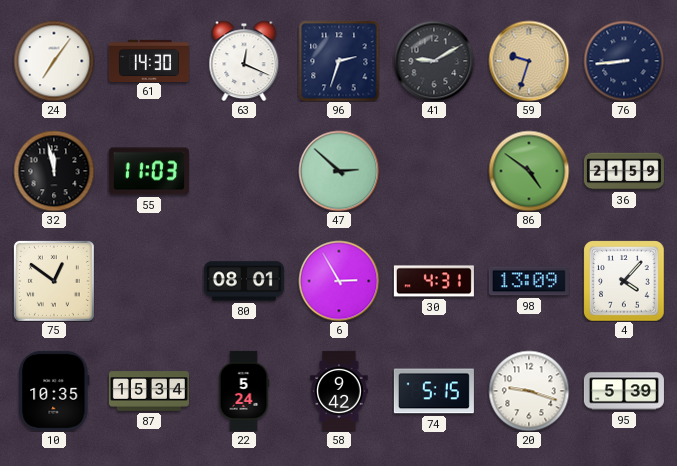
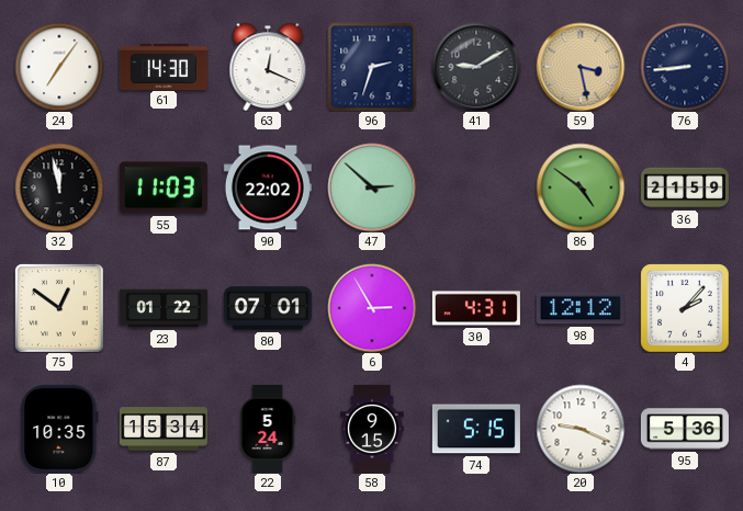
59: 9:33 -> 3:28
90: none -> 22:02
23: none -> 01:22
80: 08:01 -> 07:01
98: 13:09 -> 12:12
4: 4:07 -> 2:07
58: 9:42 -> 9:15
20: 9:18 -> 9:19
95: 5:39 -> 5:36
